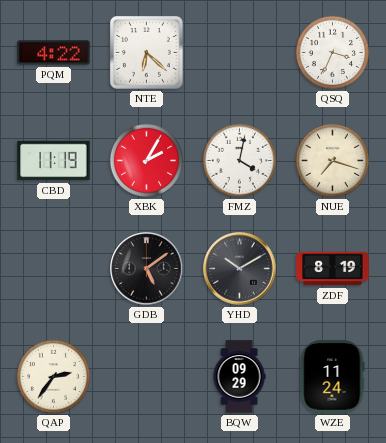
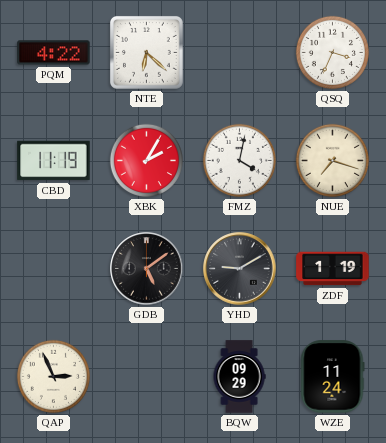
YHD: 10:10 -> 9:10
ZDF: 8:19 -> 1:19
QAP: 2:36 -> 2:56
